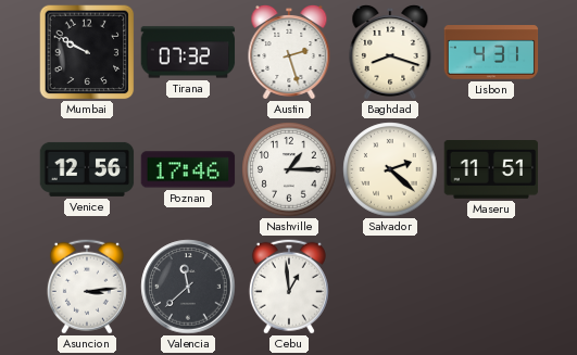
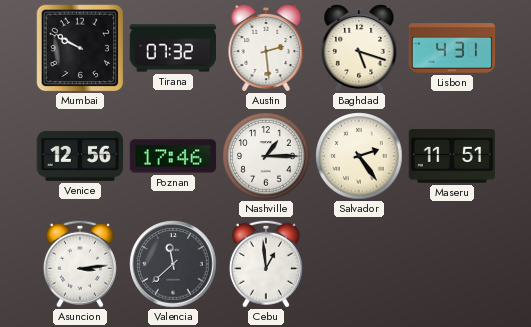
Austin: 2:27 -> 2:29
Baghdad: 8:18 -> 5:18
Salvador: 2:22 -> 2:24
